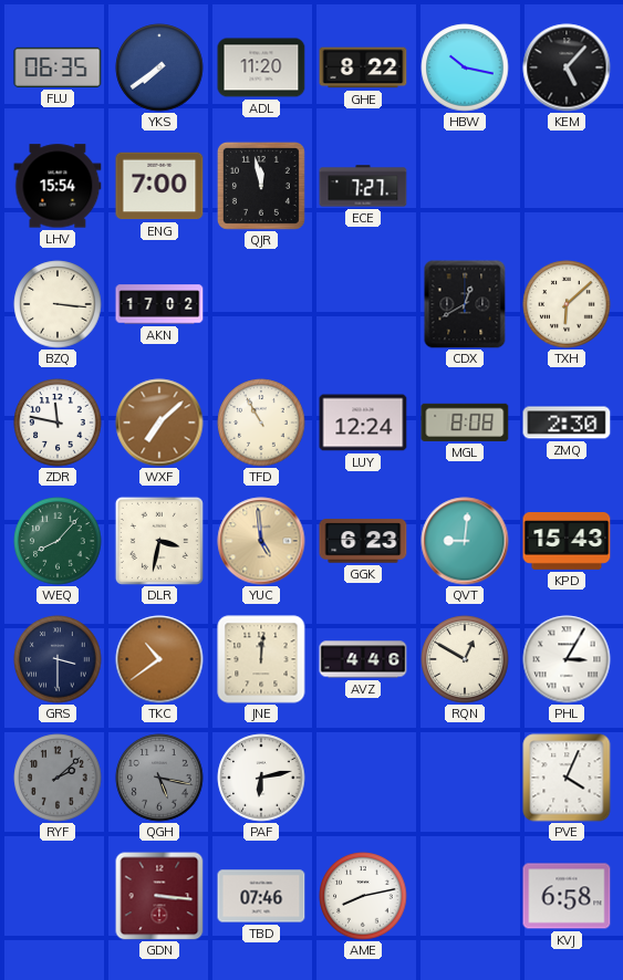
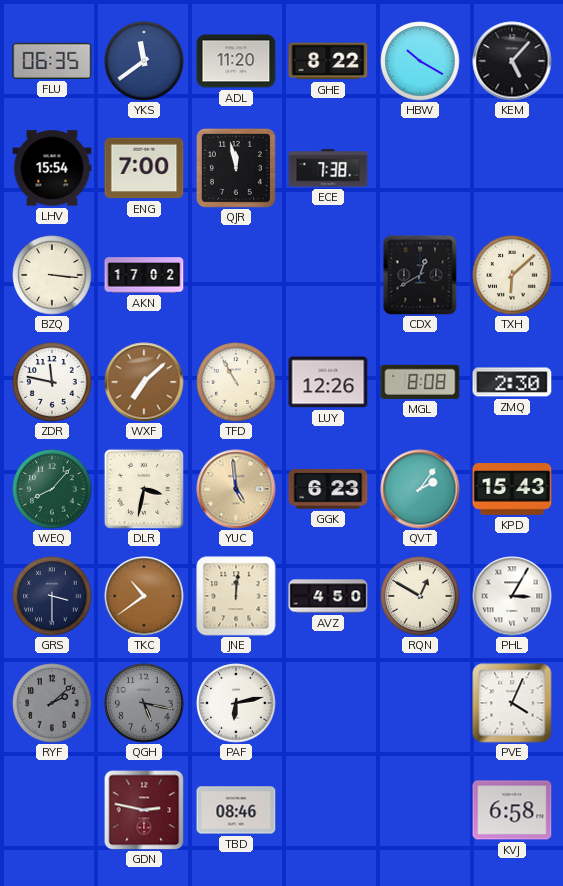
YKS: 7:39 -> 11:39
HBW: 10:17 -> 10:20
ECE: 7:27 -> 7:38
LUY: 12:24 -> 12:26
QVT: 9:01 -> 2:06
AVZ: 4:46 -> 4:50
GDN: 3:16 -> 2:47
TBD: 07:46 -> 08:46
AME: 8:13 -> none
